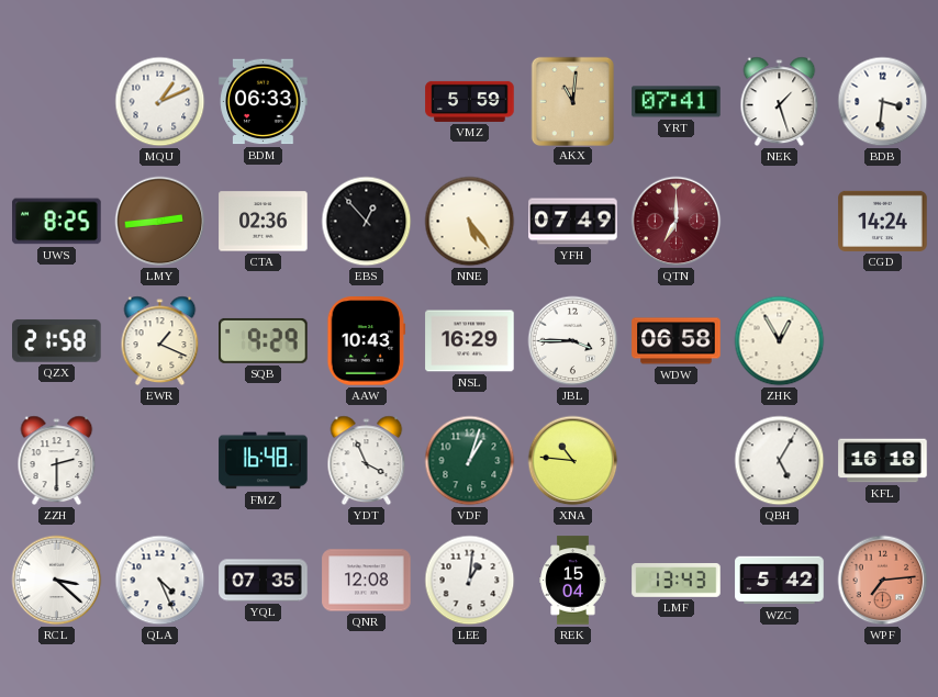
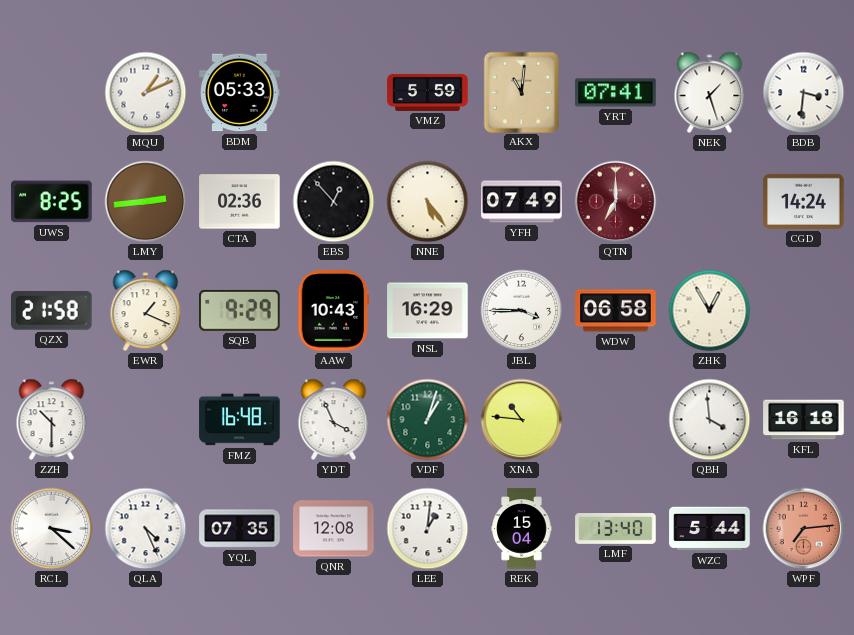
BDM: 06:33 -> 05:33
ZZH: 2:30 -> 10:30
QBH: 5:05 -> 3:59
LMF: 13:43 -> 13:40
WZC: 5:42 -> 5:44
